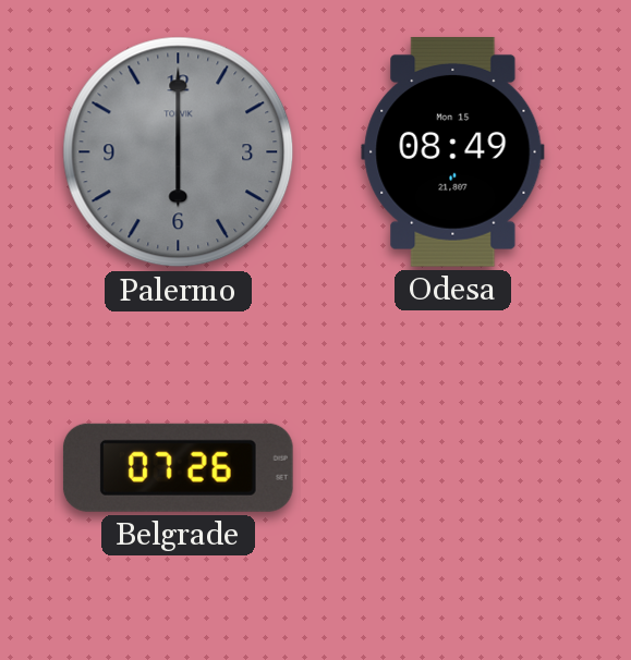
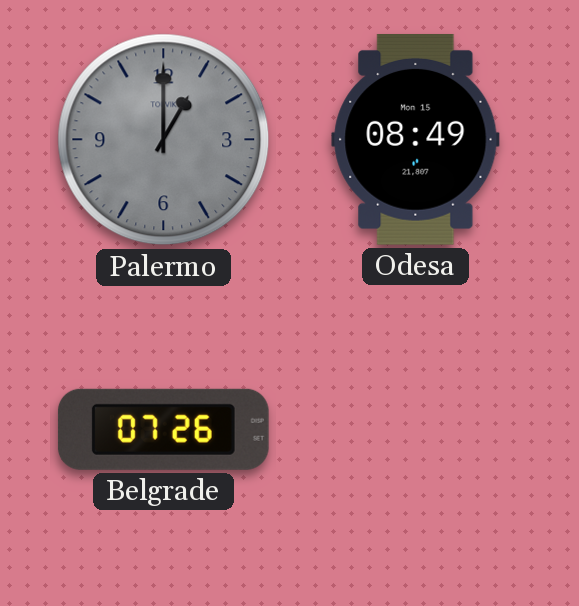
Palermo: 6:00 -> 1:00
